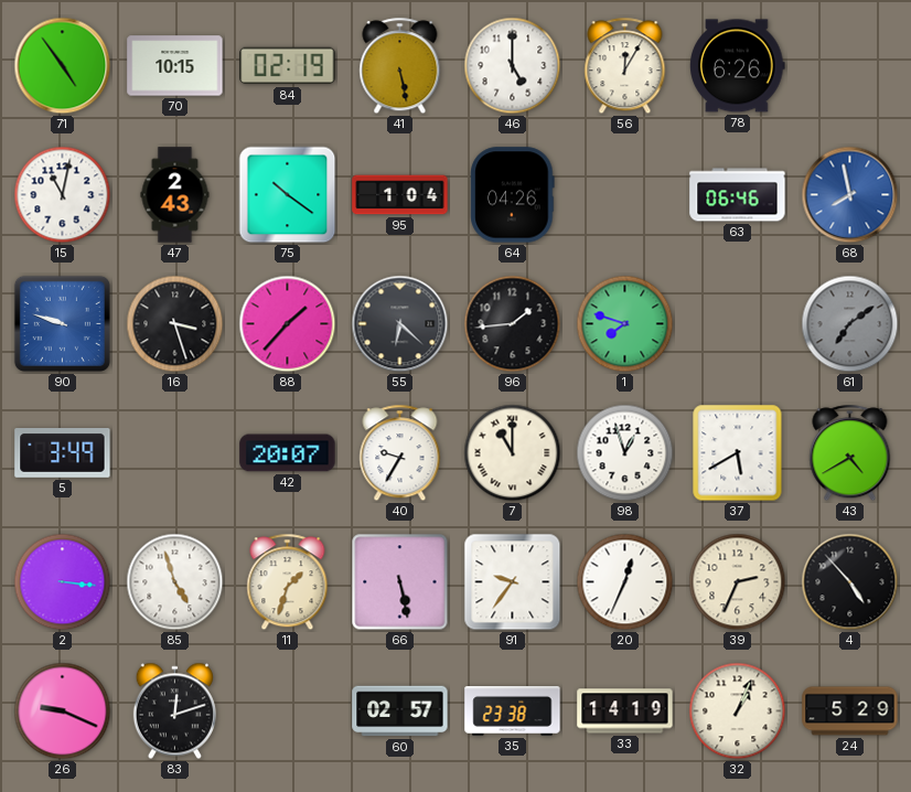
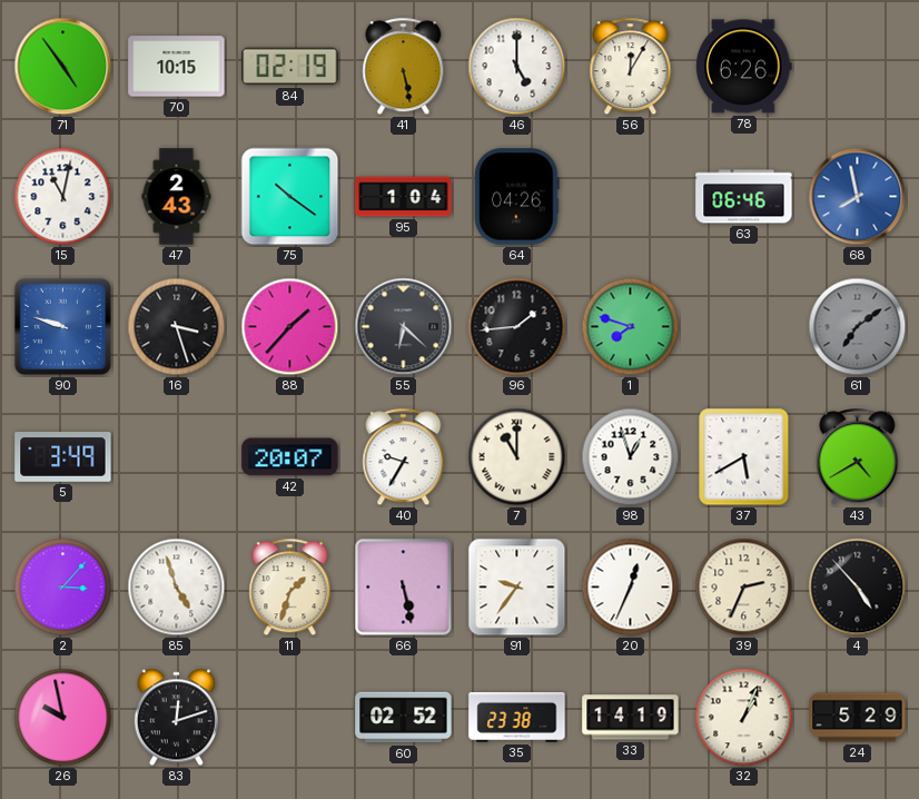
2: 3:16 -> 3:07
26: 9:19 -> 9:58
60: 02:57 -> 02:52
